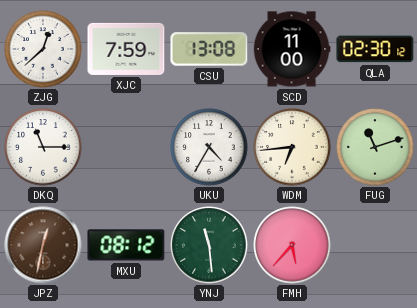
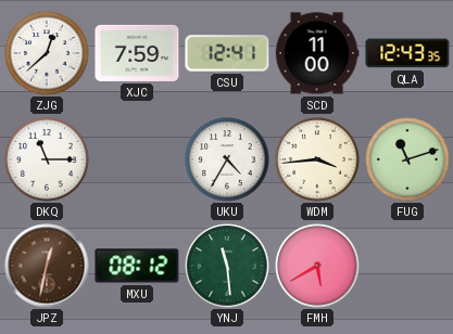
CSU: 13:08 -> 12:41
QLA: 02:30 -> 12:43
WDM: 6:44 -> 3:44
FMH: 5:37 -> 5:40
